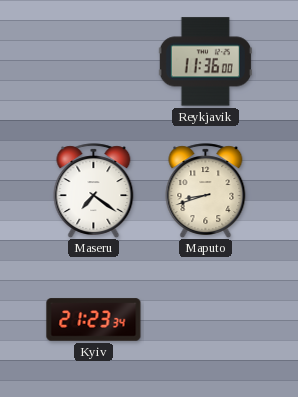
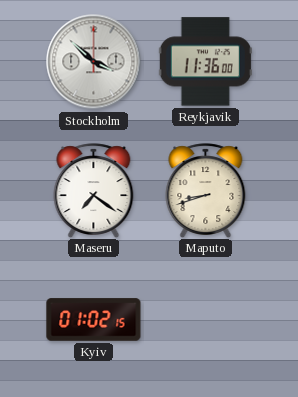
Stockholm: none -> 3:52
Kyiv: 21:23 -> 01:02
